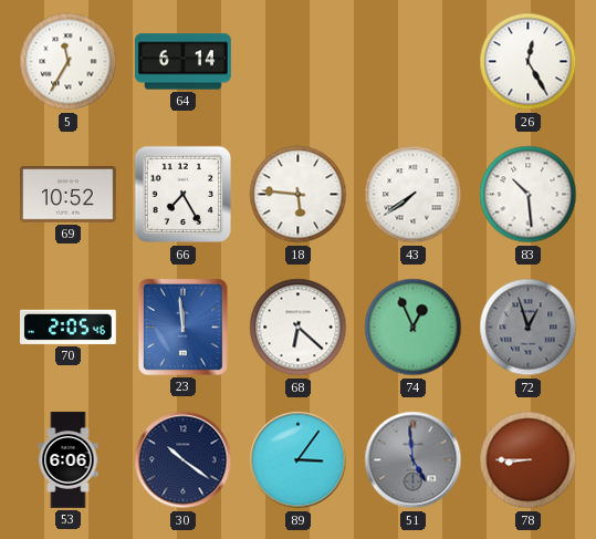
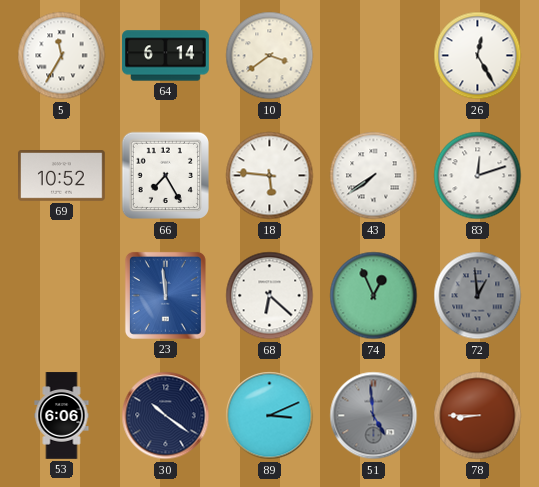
10: none -> 3:39
83: 10:29 -> 12:12
70: 2:05 -> none
72: 12:57 -> 12:59
89: 3:06 -> 3:11
